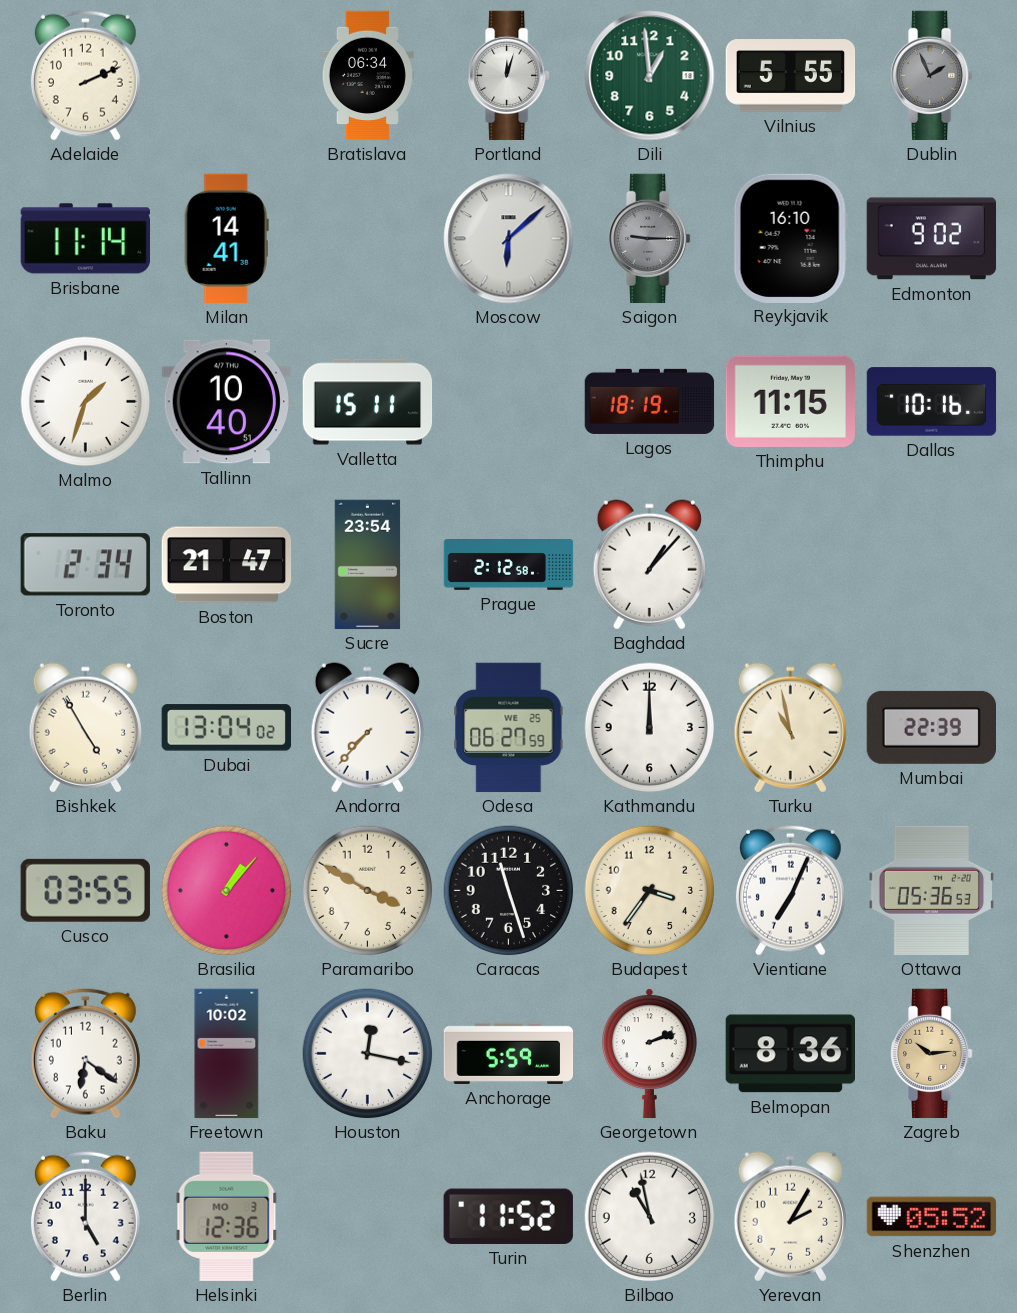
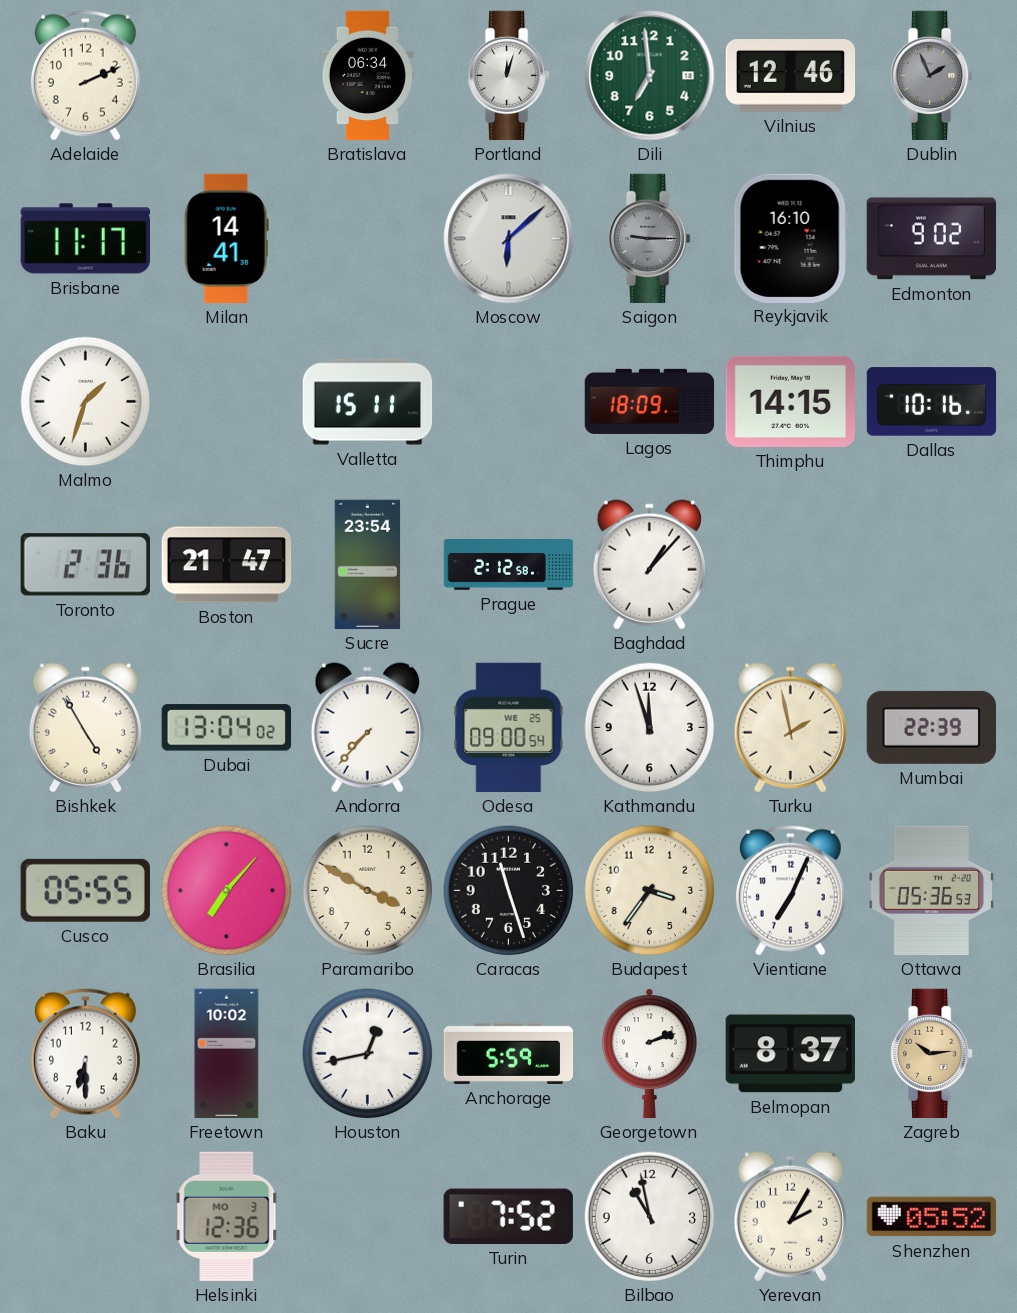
Dili: 12:59 -> 6:59
Vilnius: 5:55 -> 12:46
Brisbane: 11:14 -> 11:17
Tallinn: 10:40 -> none
Lagos: 18:19 -> 18:09
Thimphu: 11:15 -> 14:15
Toronto: 2:34 -> 2:36
Odesa: 06:27 -> 09:00
Kathmandu: 12:00 -> 11:57
Turku: 10:58 -> 1:58
Cusco: 03:55 -> 05:55
Brasilia: 1:07 -> 7:07
Baku: 6:21 -> 6:30
Houston: 12:17 -> 12:43
Belmopan: 8:36 -> 8:37
Berlin: 5:00 -> none
Turin: 11:52 -> 7:52
